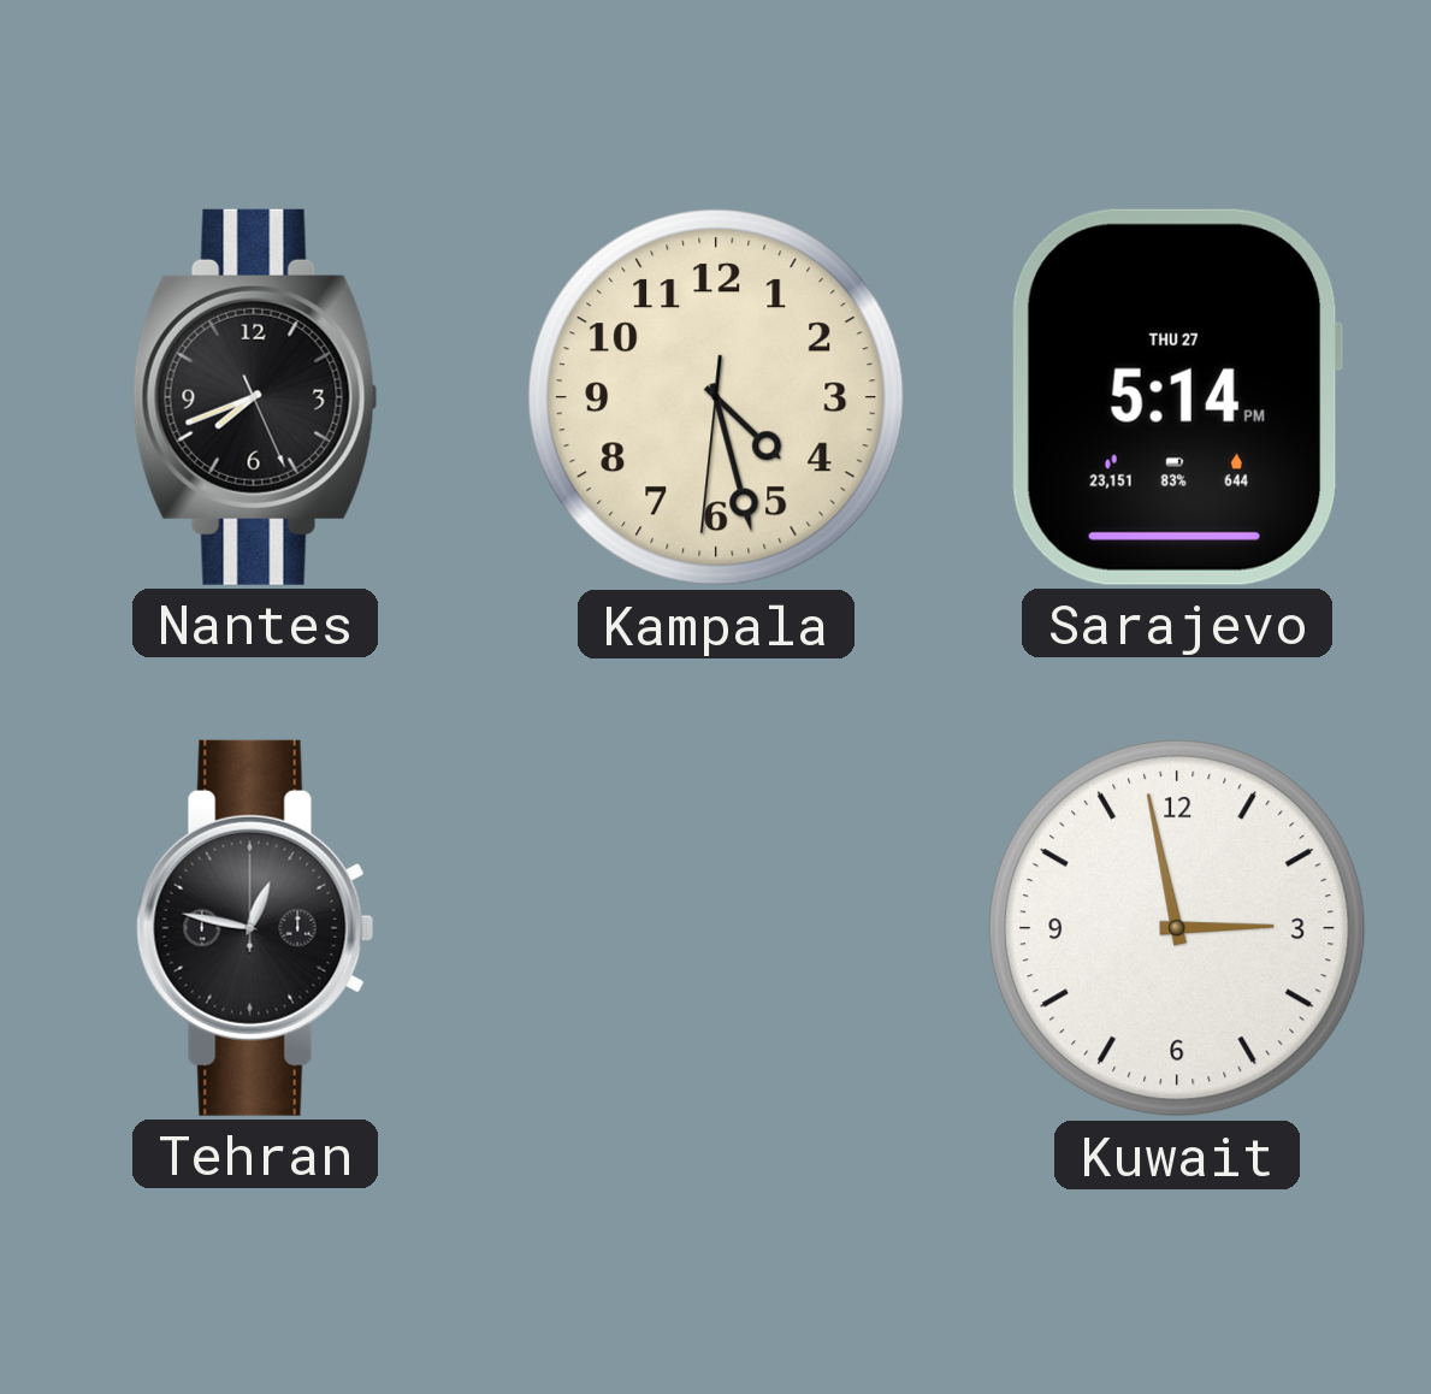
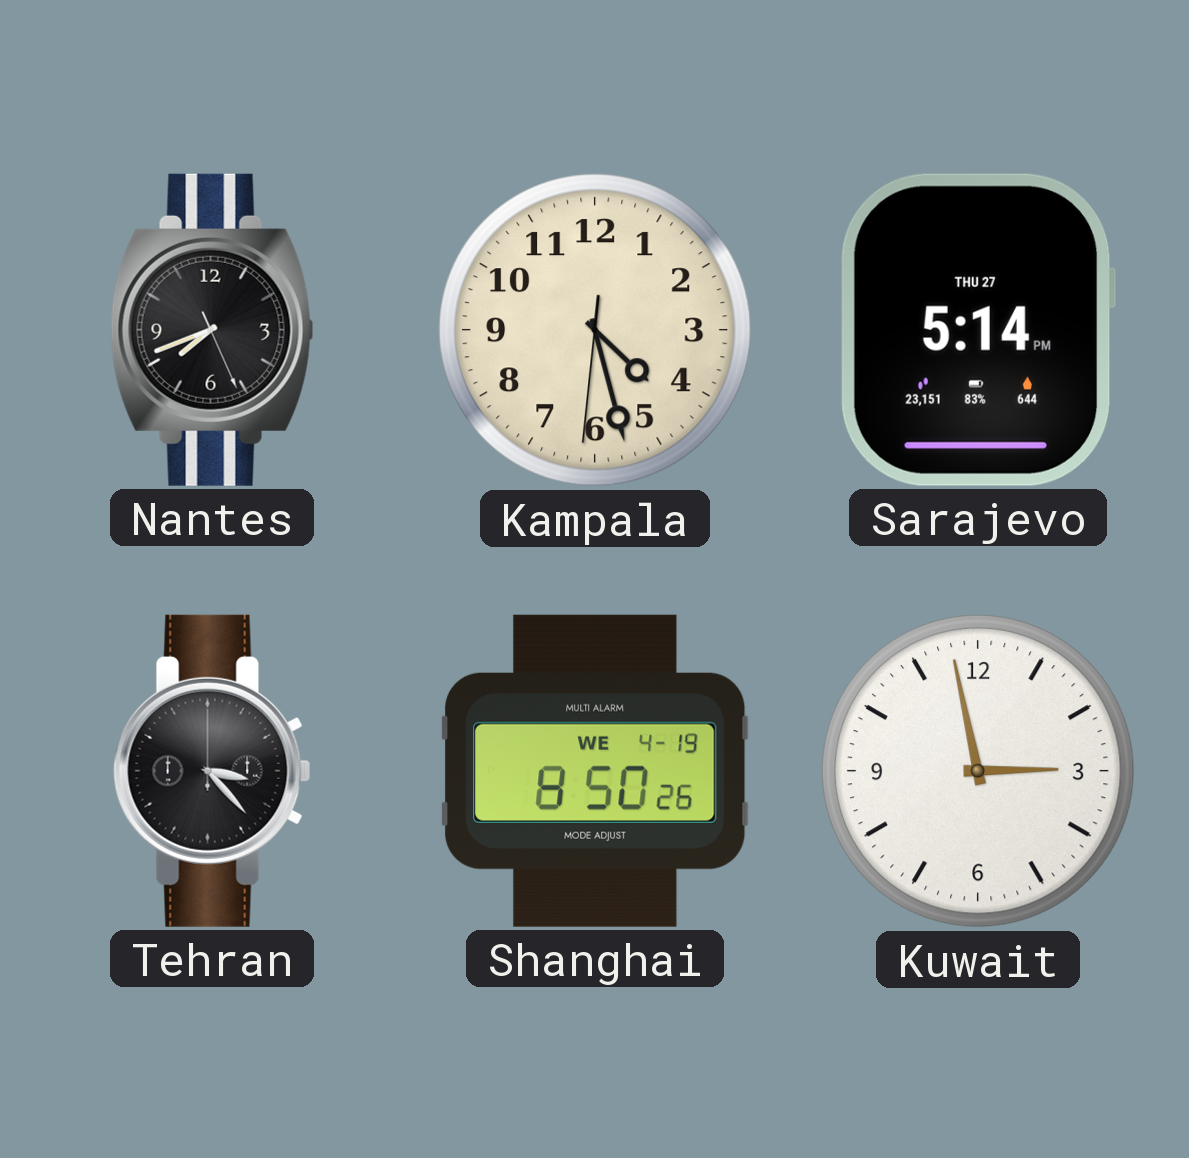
Tehran: 12:47 -> 3:23
Shanghai: none -> 8:50
